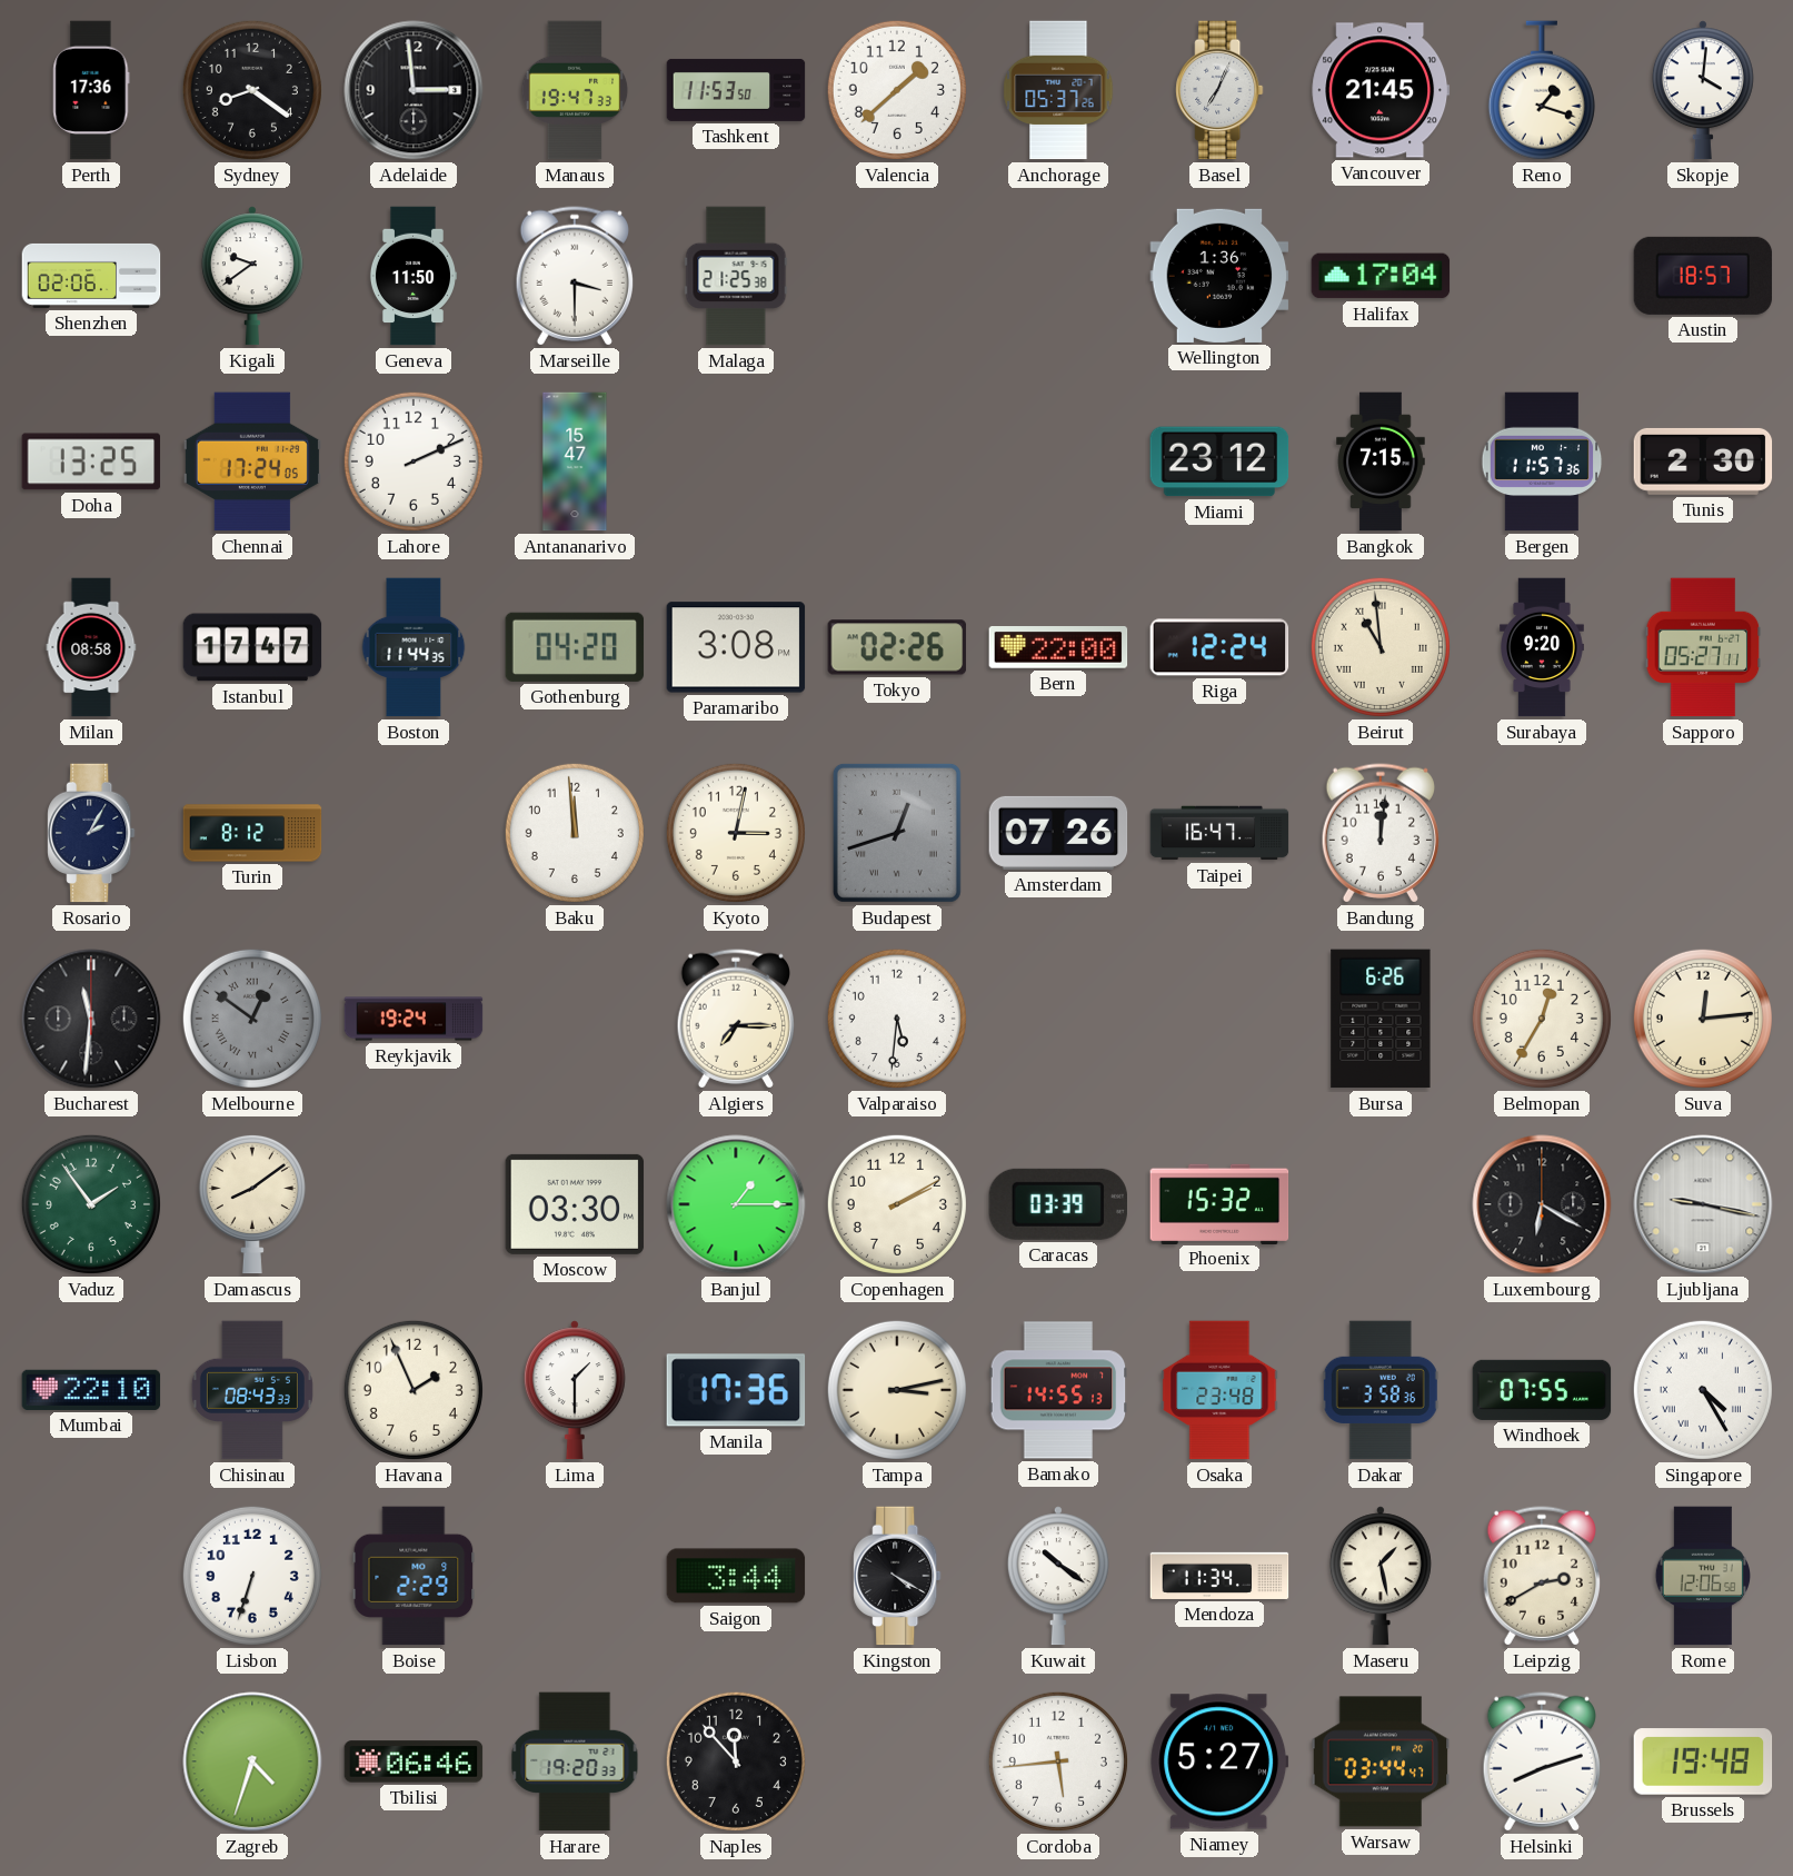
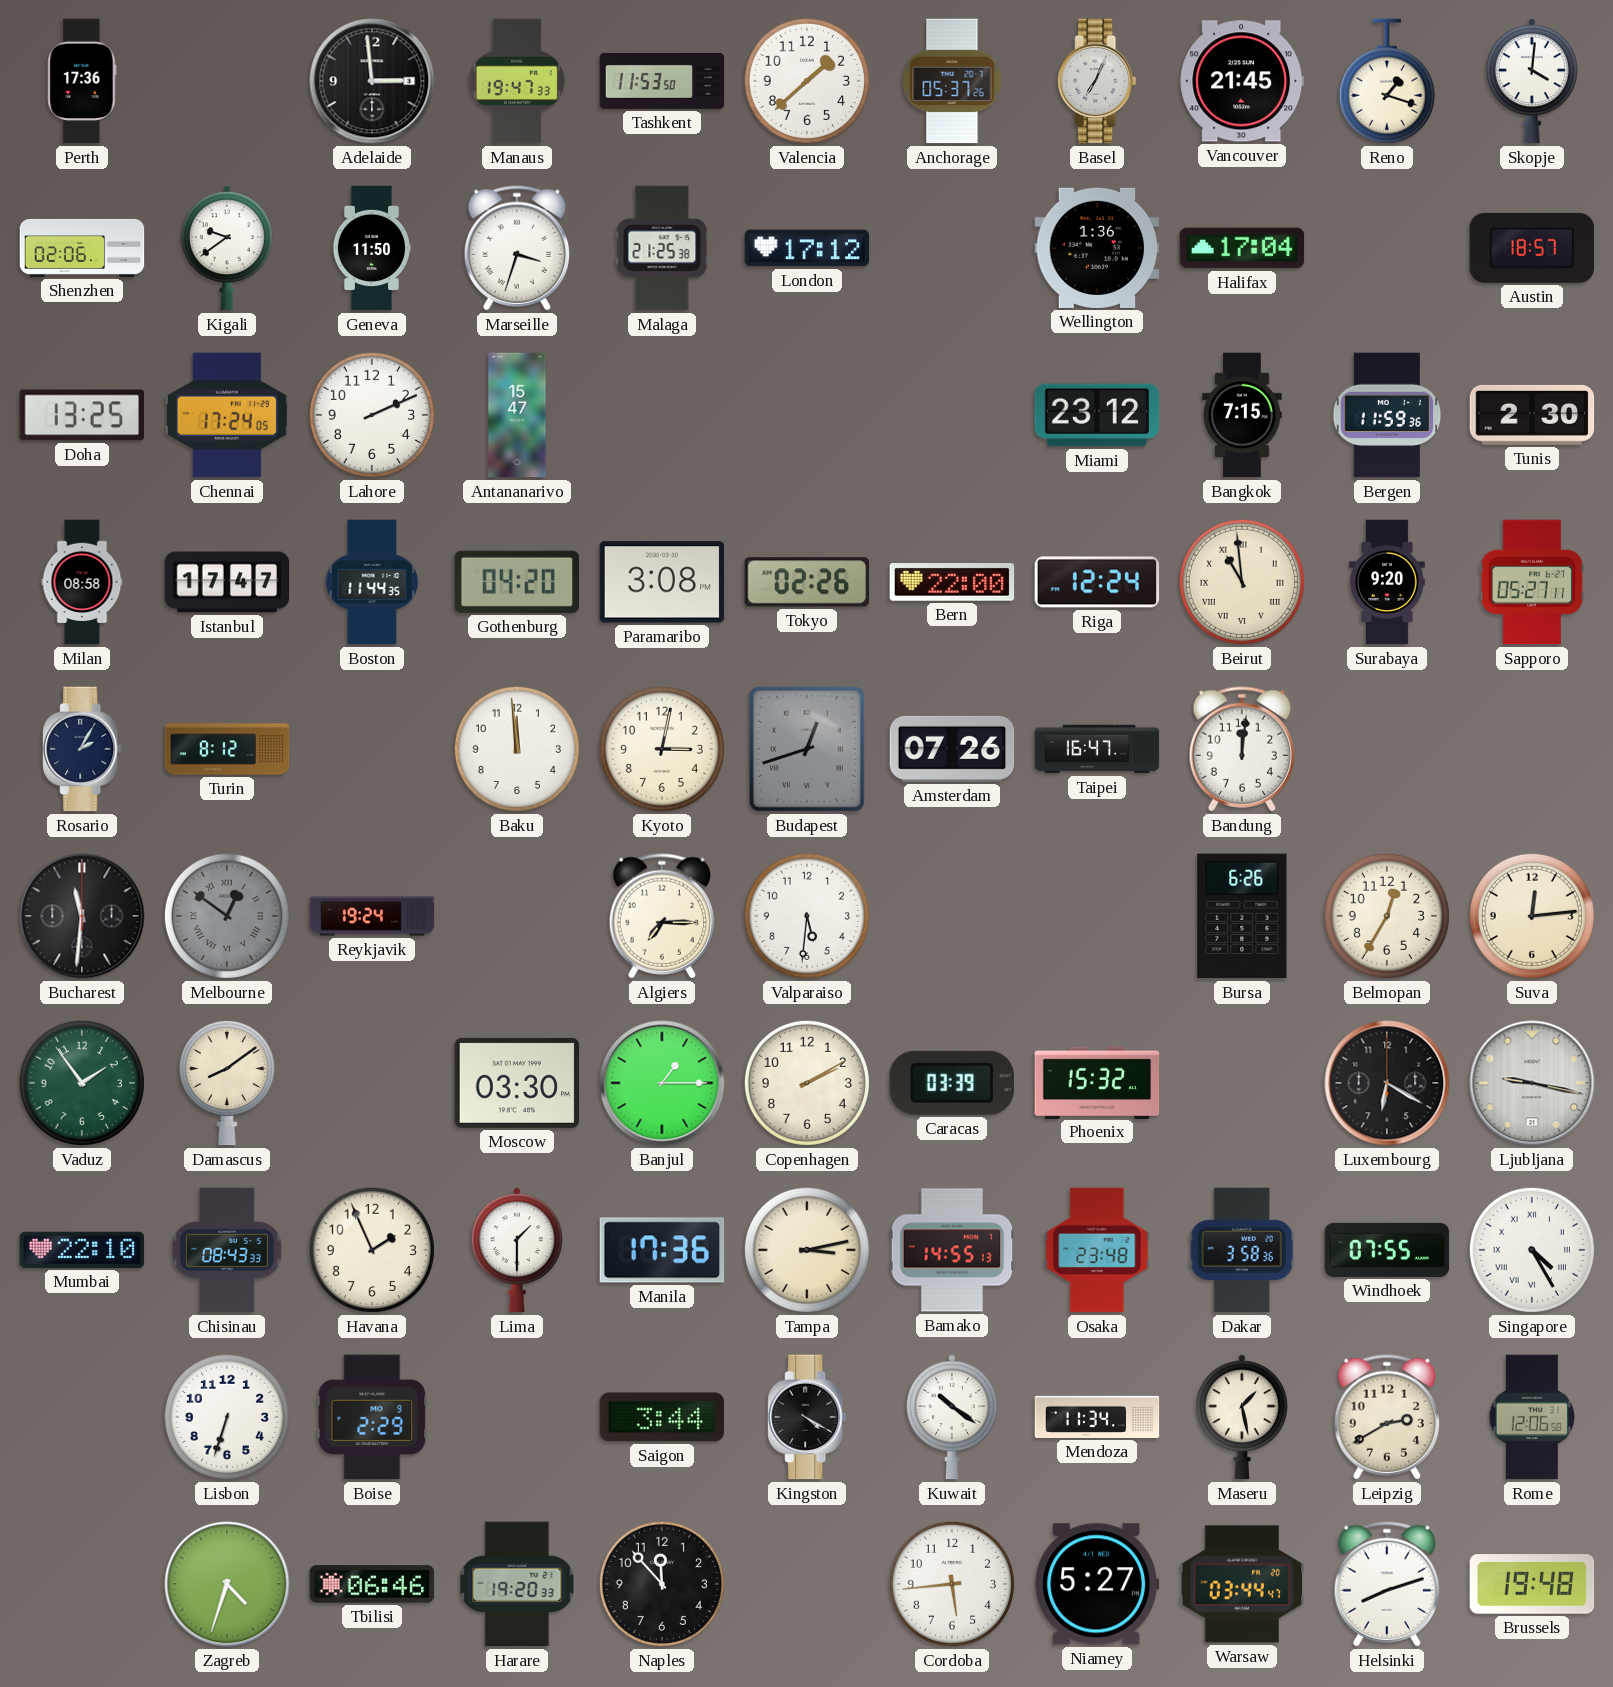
Sydney: 8:21 -> none
Marseille: 3:30 -> 3:33
London: none -> 17:12
Bergen: 11:57 -> 11:59
